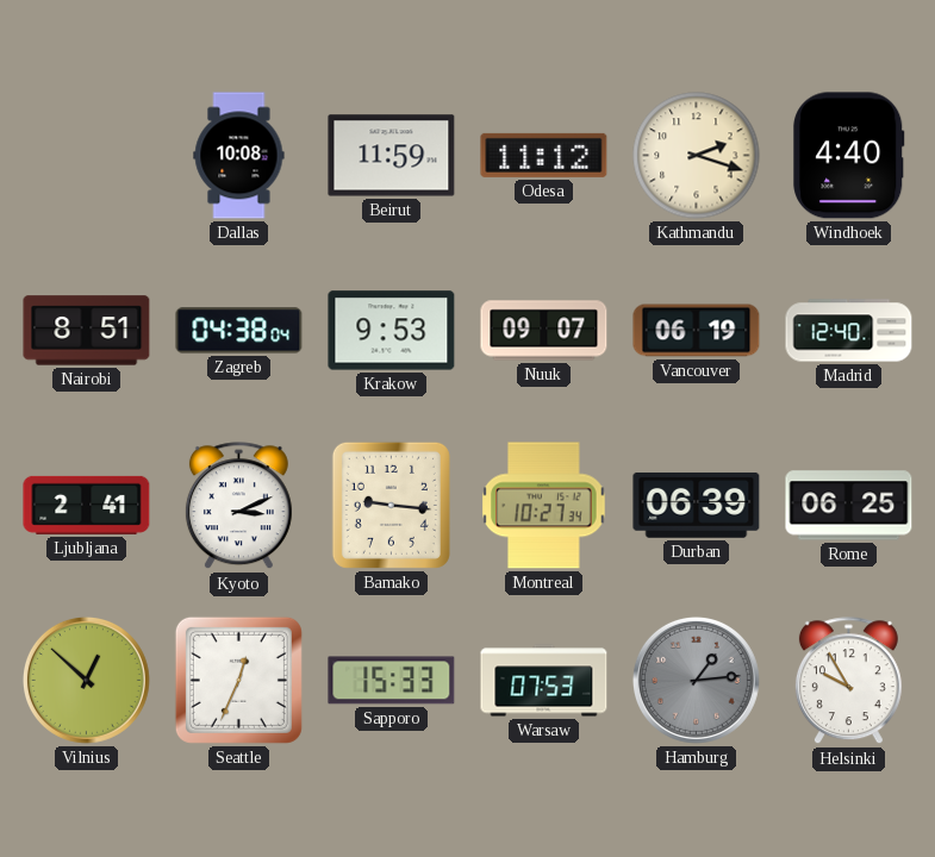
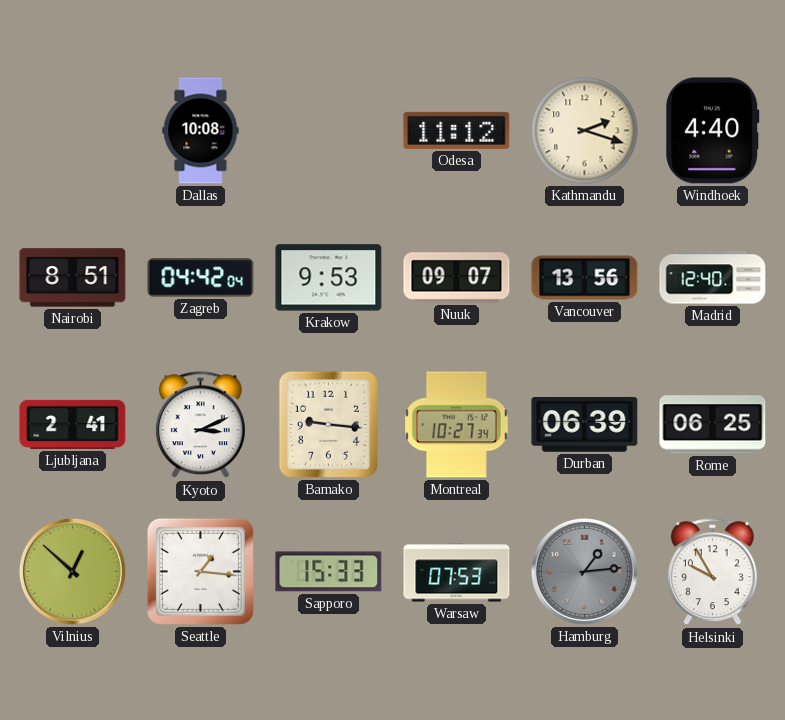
Beirut: 11:59 -> none
Zagreb: 04:38 -> 04:42
Vancouver: 06:19 -> 13:56
Seattle: 12:34 -> 1:16
